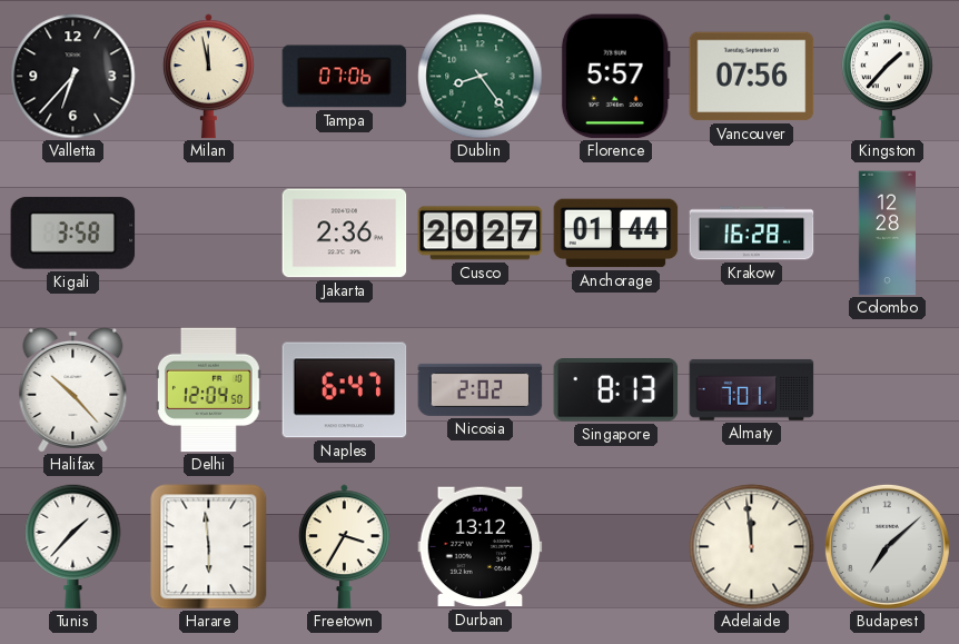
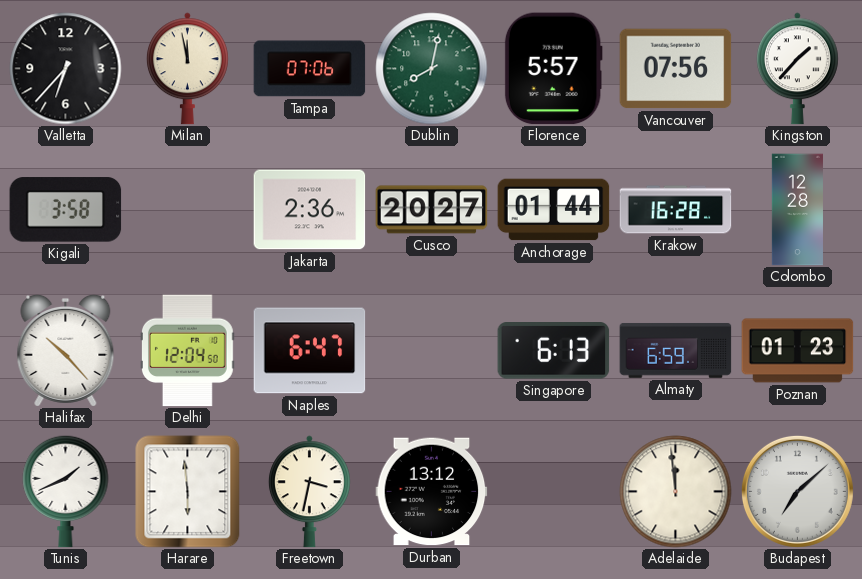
Dublin: 8:24 -> 8:02
Nicosia: 2:02 -> none
Singapore: 8:13 -> 6:13
Almaty: 7:01 -> 6:59
Poznan: none -> 01:23
Tunis: 1:37 -> 1:41
Freetown: 3:35 -> 3:32
